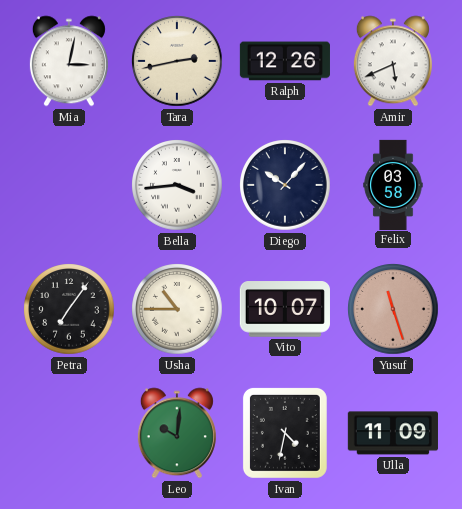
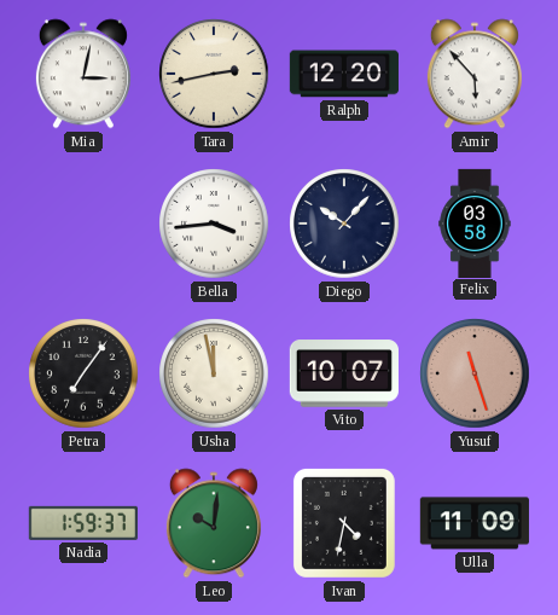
Ralph: 12:26 -> 12:20
Amir: 5:41 -> 5:53
Usha: 10:45 -> 11:58
Nadia: none -> 1:59
